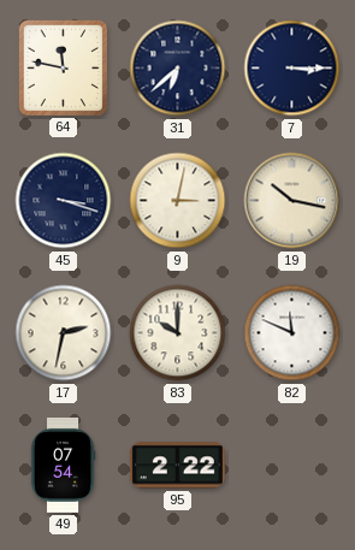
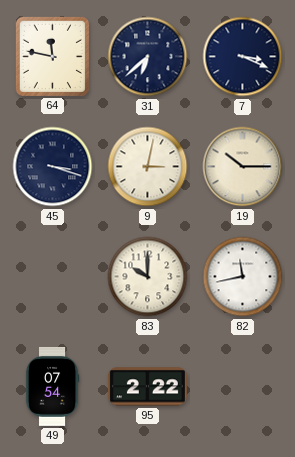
7: 3:15 -> 3:19
19: 10:17 -> 10:15
17: 2:32 -> none
82: 11:49 -> 11:43
